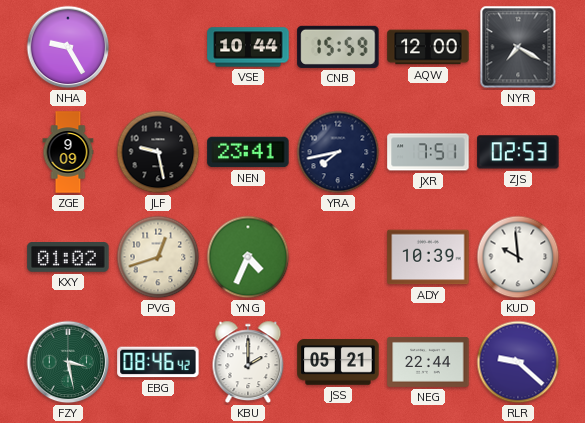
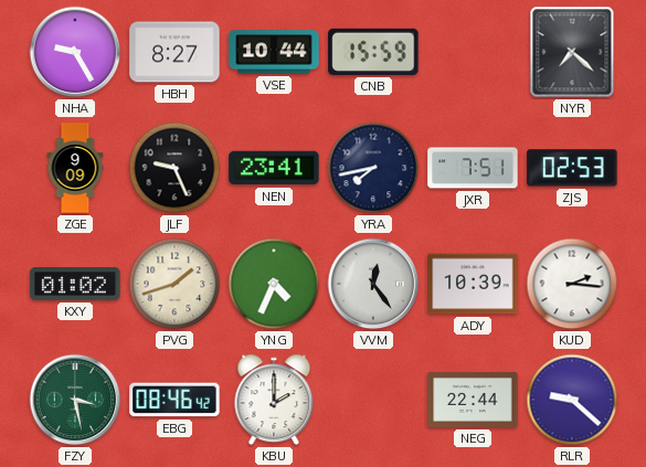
HBH: none -> 8:27
AQW: 12:00 -> none
NYR: 7:20 -> 7:22
JLF: 9:28 -> 9:26
PVG: 12:42 -> 1:42
VVM: none -> 12:24
KUD: 9:59 -> 2:16
JSS: 05:21 -> none
